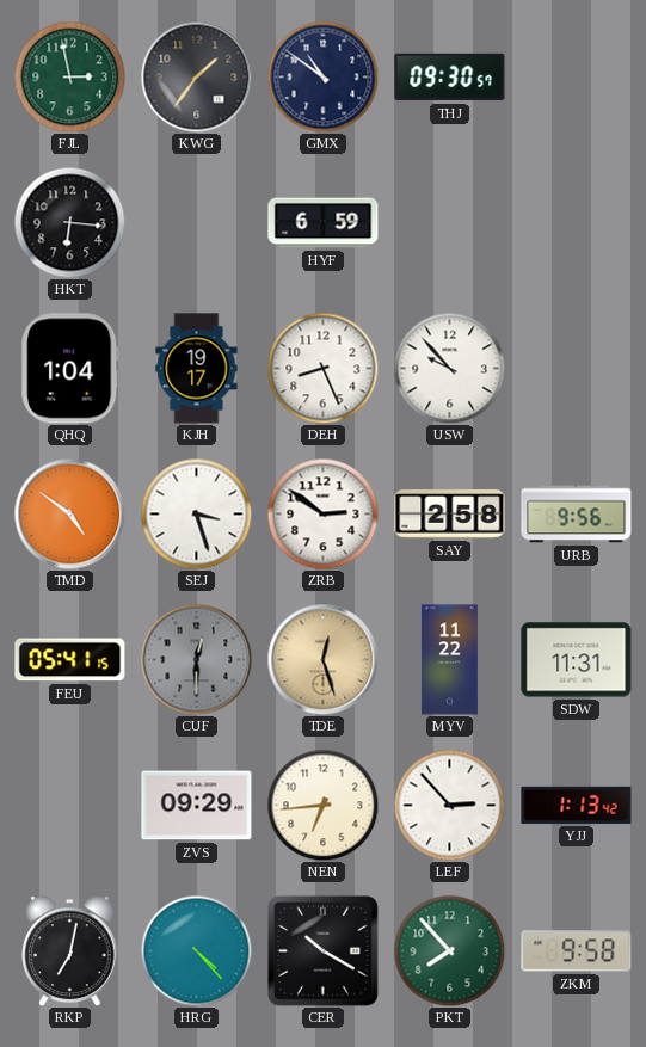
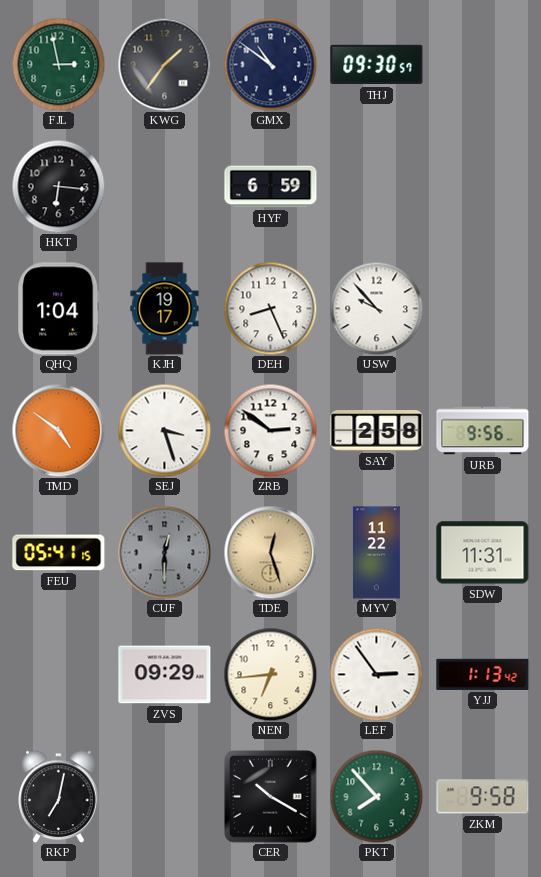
LEF: 2:53 -> 2:54
HRG: 4:23 -> none
